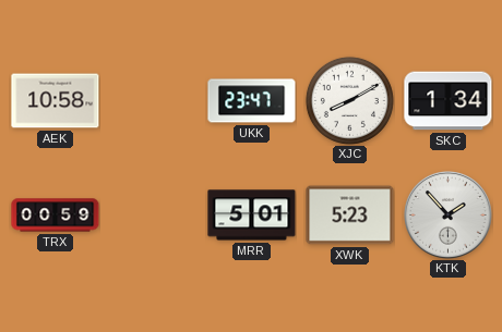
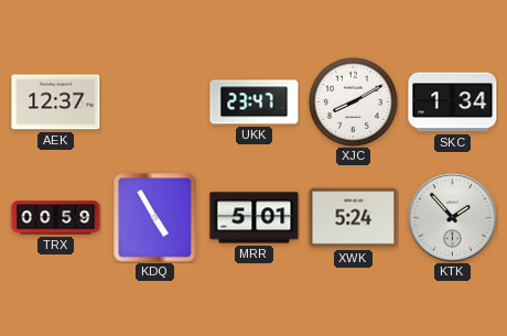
AEK: 10:58 -> 12:37
KDQ: none -> 4:55
XWK: 5:23 -> 5:24
